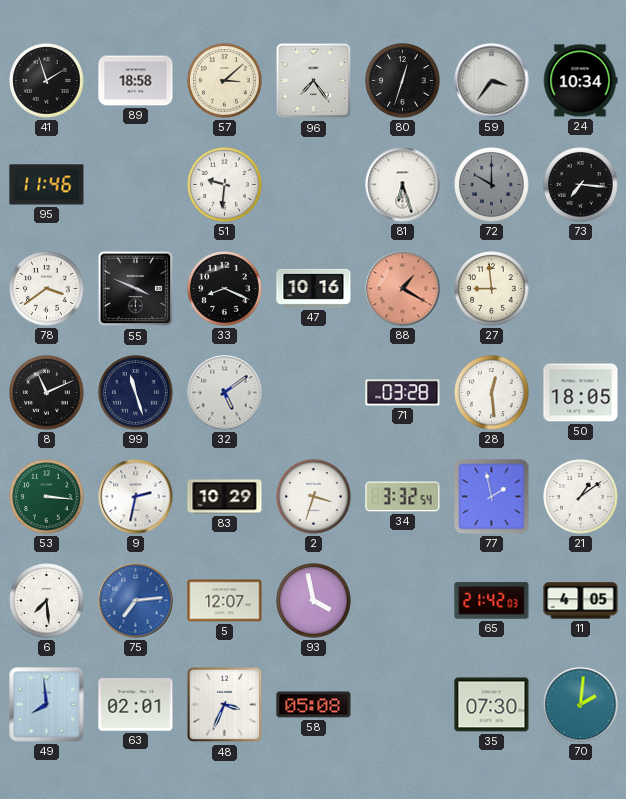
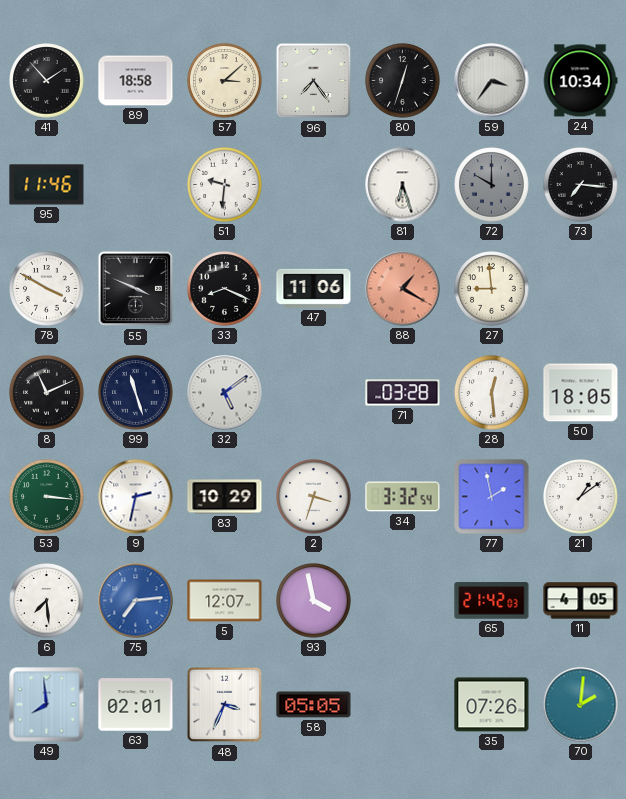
41: 1:57 -> 1:53
78: 3:39 -> 3:50
47: 10:16 -> 11:06
58: 05:08 -> 05:05
35: 07:30 -> 07:26
